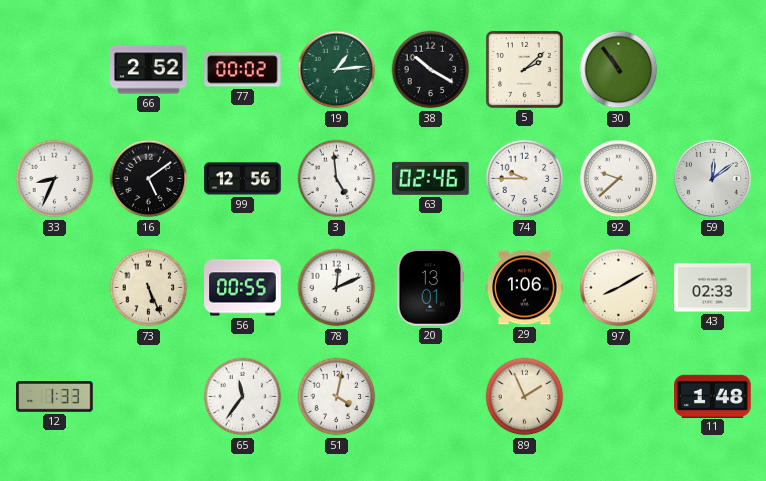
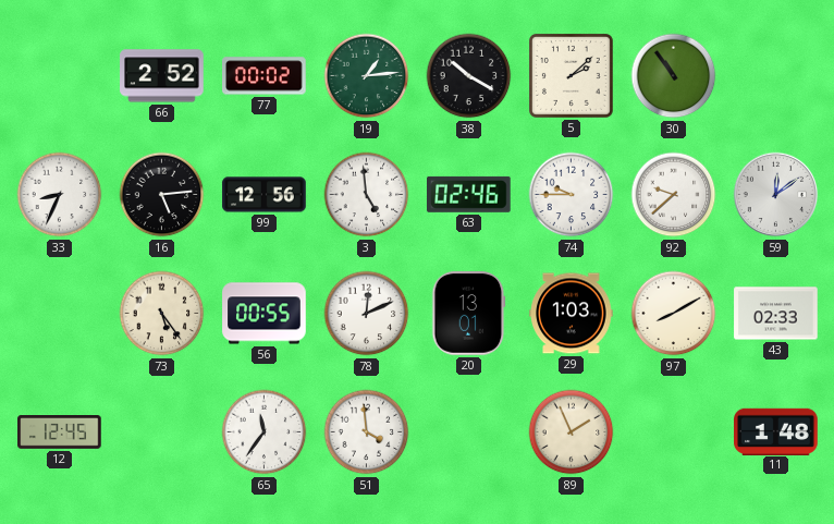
16: 5:09 -> 5:14
73: 5:26 -> 5:24
29: 1:06 -> 1:03
12: 1:33 -> 12:45
51: 4:02 -> 3:59
